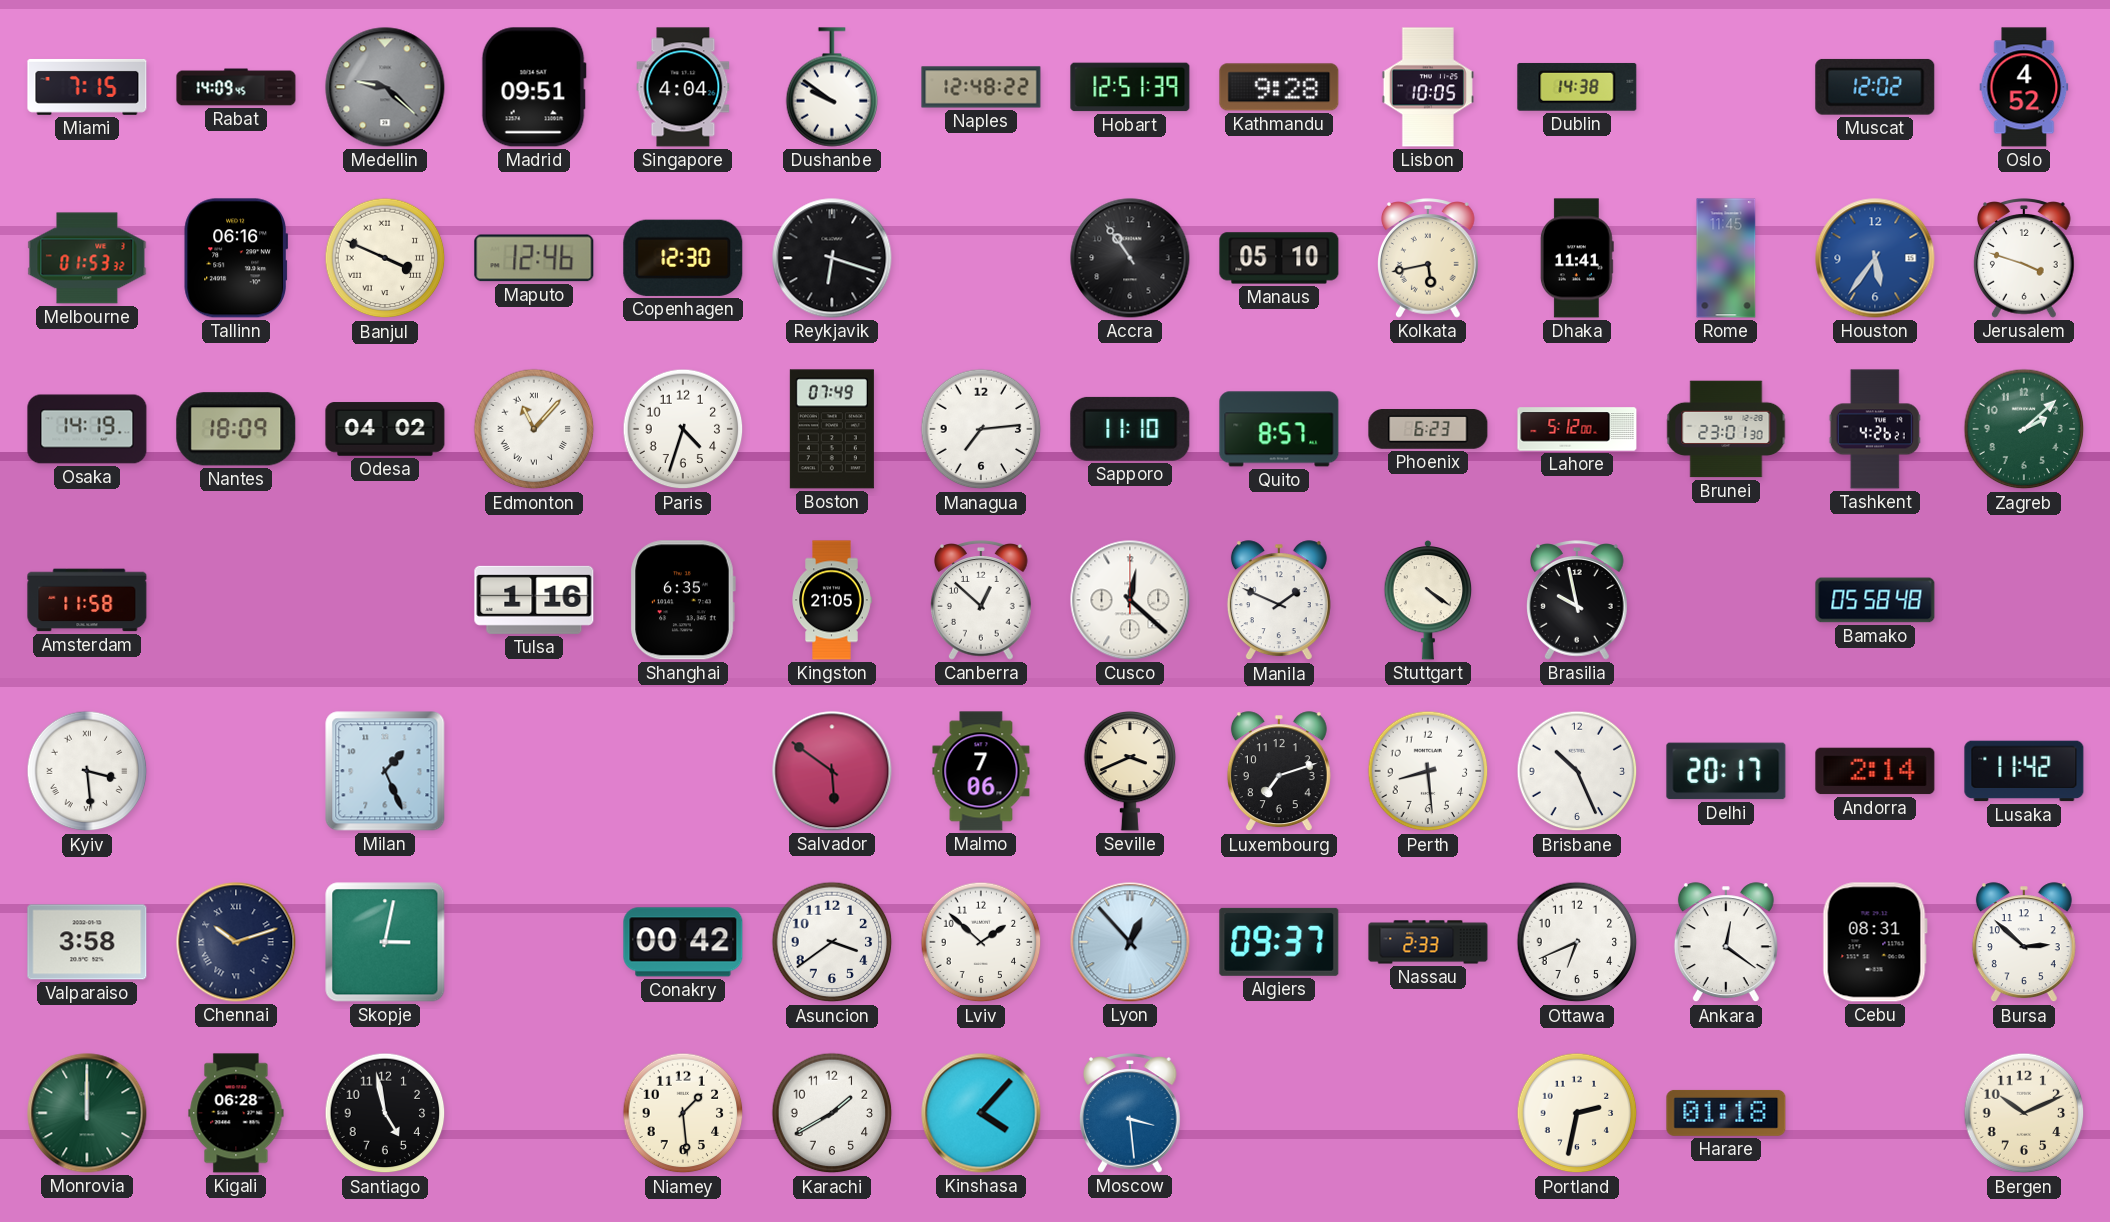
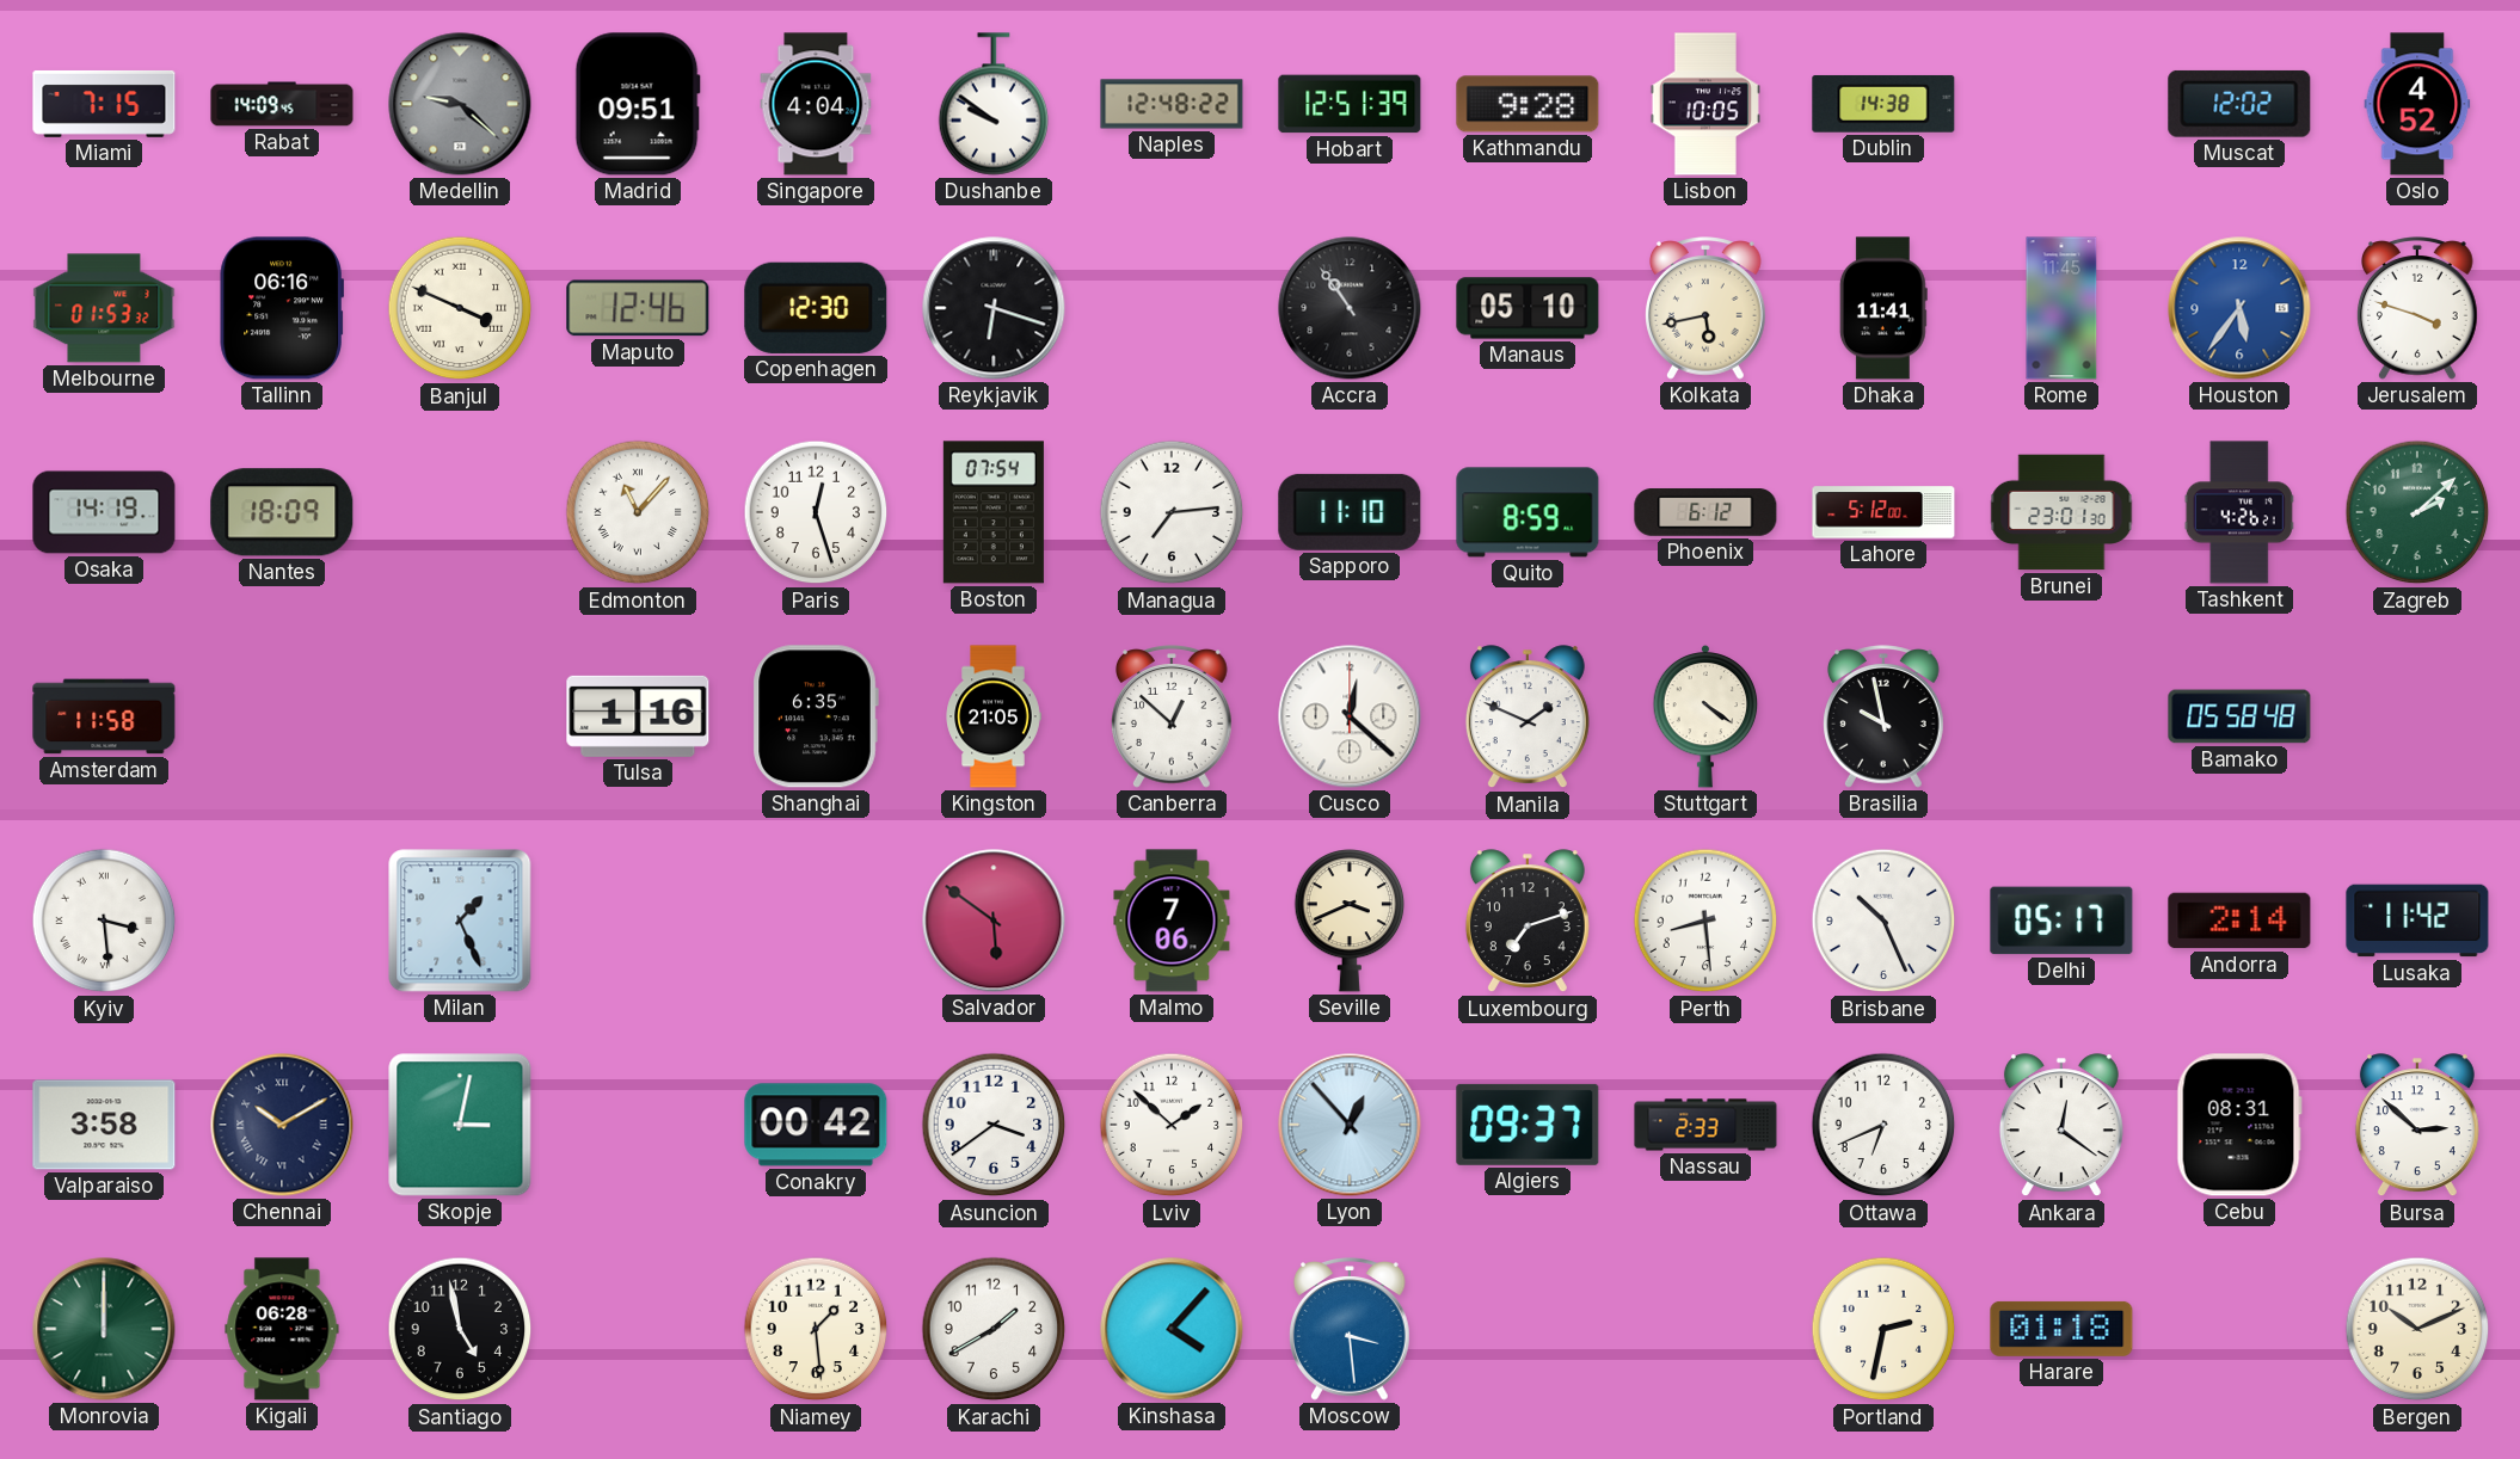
Odesa: 04:02 -> none
Paris: 4:33 -> 12:27
Boston: 07:49 -> 07:54
Quito: 8:57 -> 8:59
Phoenix: 6:23 -> 6:12
Delhi: 20:17 -> 05:17
Chennai: 10:12 -> 10:10
